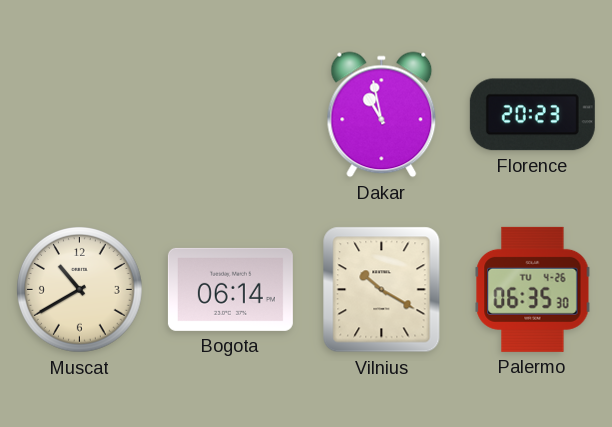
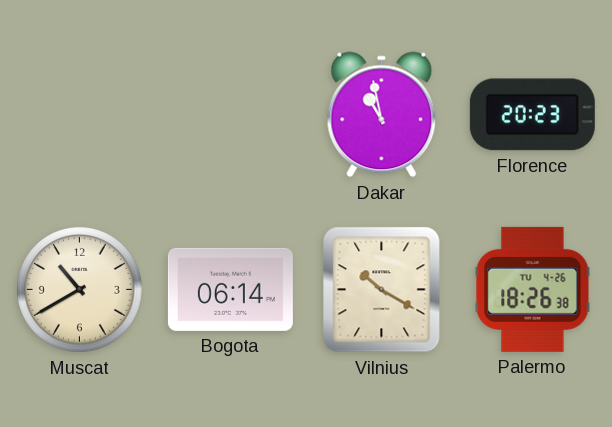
Palermo: 06:35 -> 18:26
